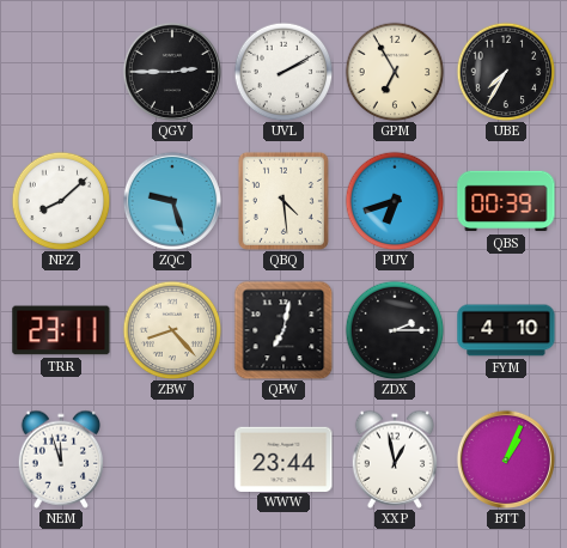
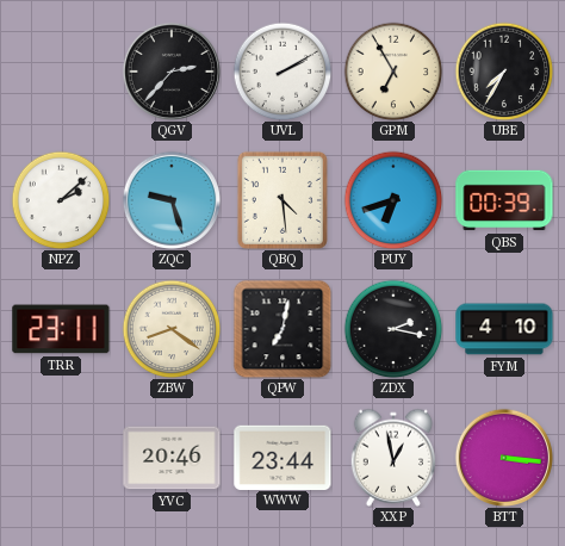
QGV: 2:45 -> 2:37
NPZ: 8:08 -> 2:08
ZBW: 8:23 -> 8:21
ZDX: 2:15 -> 2:17
NEM: 11:57 -> none
YVC: none -> 20:46
BTT: 1:04 -> 3:16
